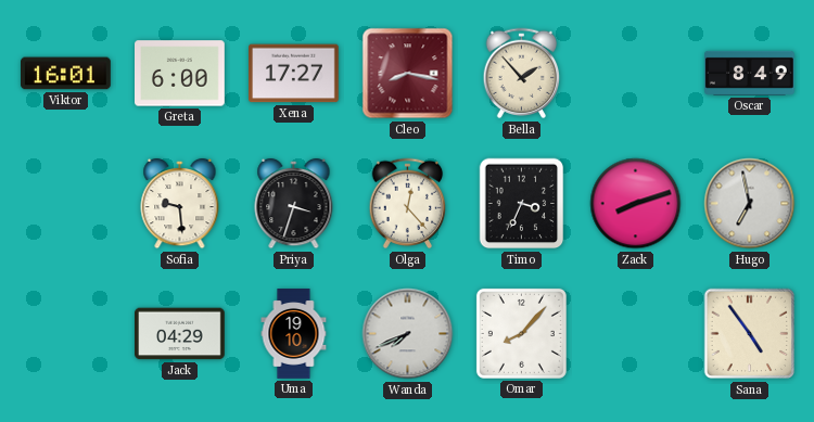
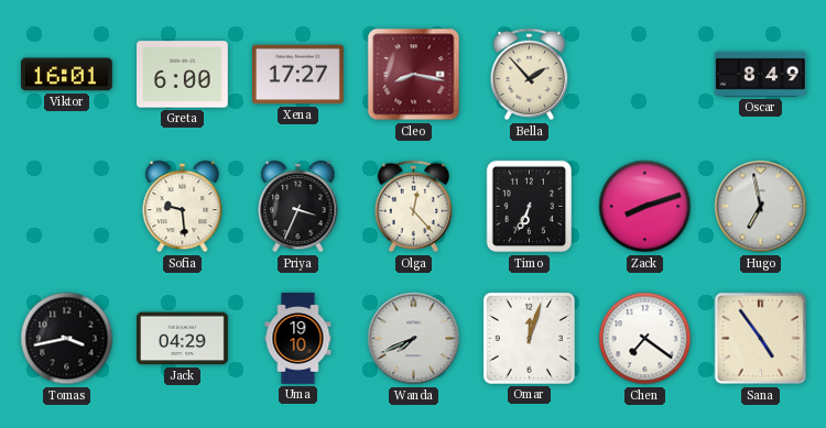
Priya: 3:33 -> 3:34
Timo: 3:34 -> 6:34
Tomas: none -> 3:43
Omar: 8:07 -> 12:03
Chen: none -> 7:21
